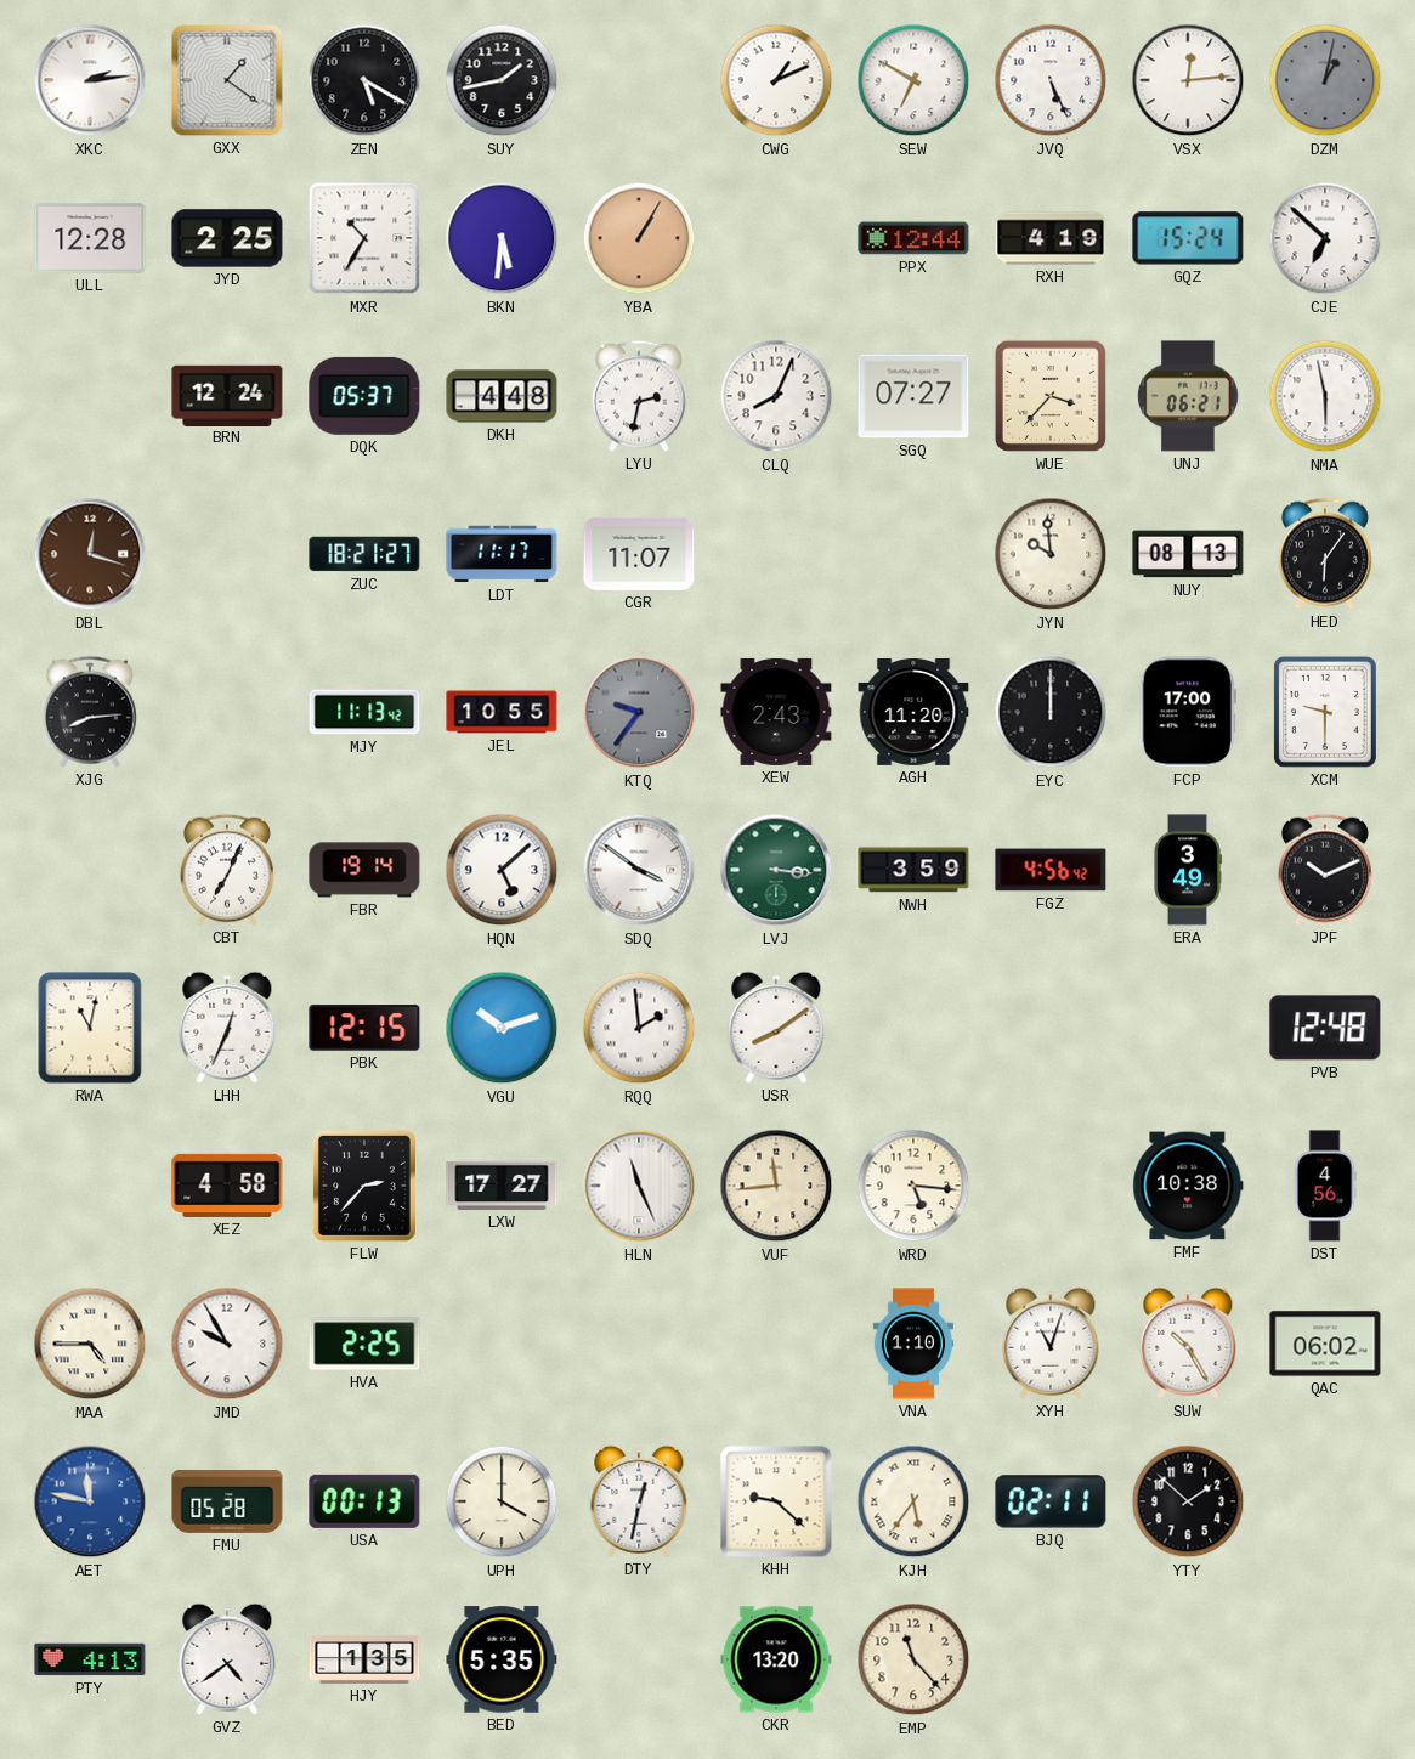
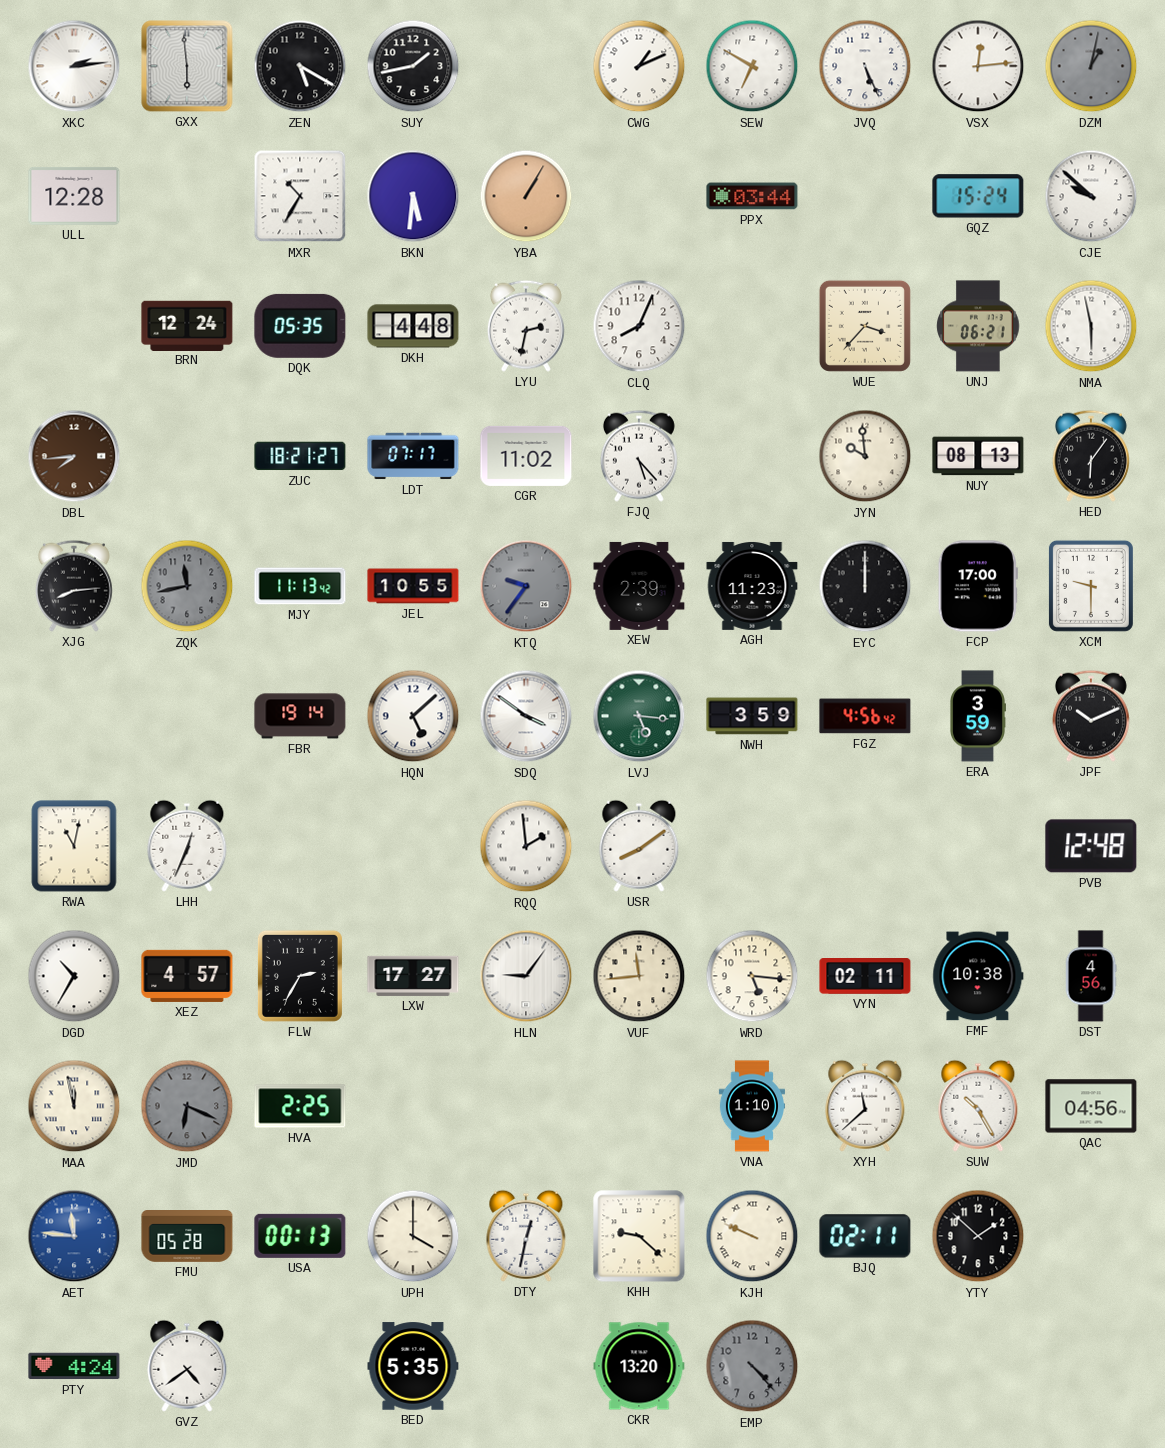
GXX: 1:21 -> 5:59
JYD: 2:25 -> none
PPX: 12:44 -> 03:44
RXH: 4:19 -> none
CJE: 6:52 -> 9:52
DQK: 05:37 -> 05:35
SGQ: 07:27 -> none
DBL: 12:18 -> 7:44
LDT: 11:17 -> 07:17
CGR: 11:07 -> 11:02
FJQ: none -> 5:23
ZQK: none -> 11:43
XEW: 2:43 -> 2:39
AGH: 11:20 -> 11:23
CBT: 7:04 -> none
LVJ: 3:16 -> 5:16
ERA: 3:49 -> 3:59
PBK: 12:15 -> none
VGU: 10:12 -> none
DGD: none -> 10:35
XEZ: 4:58 -> 4:57
FLW: 2:37 -> 2:35
HLN: 11:26 -> 9:06
VYN: none -> 02:11
MAA: 4:45 -> 11:58
JMD: 9:55 -> 6:19
JMD dial: white -> grey
XYH: 11:03 -> 11:38
QAC: 06:02 -> 04:56
AET: 11:47 -> 11:46
KJH: 5:36 -> 9:49
PTY: 4:13 -> 4:24
HJY: 1:35 -> none
EMP: 11:23 -> 4:23
EMP dial: cream -> grey
